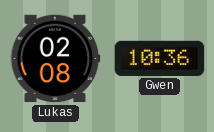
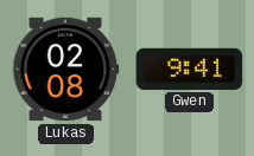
Gwen: 10:36 -> 9:41
